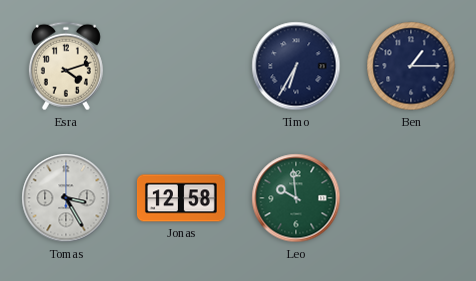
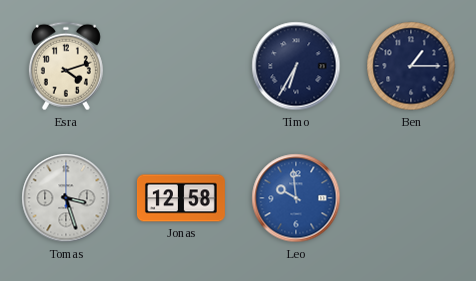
Tomas: 3:25 -> 3:27
Leo dial: green -> blue
